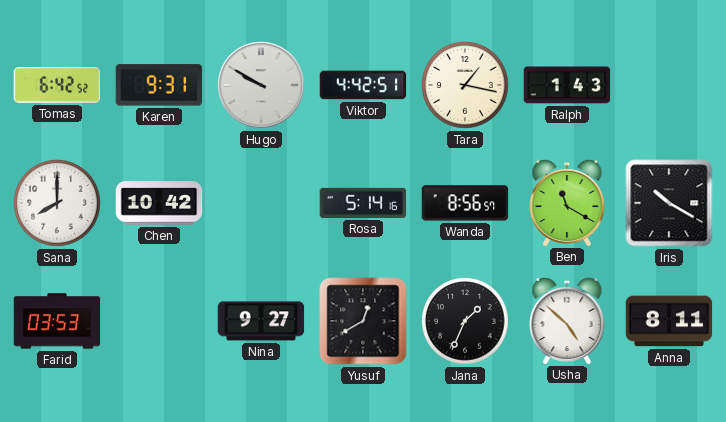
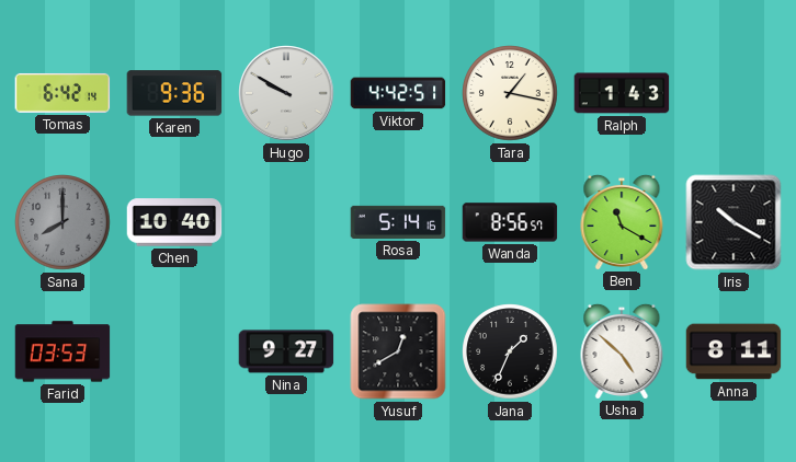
Tomas: 6:42:52 -> 6:42:14
Karen: 9:31 -> 9:36
Sana dial: white -> grey
Chen: 10:42 -> 10:40
